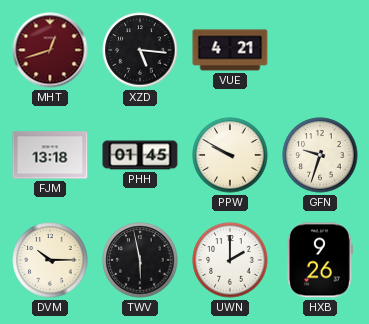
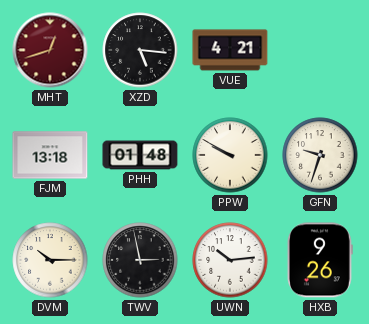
PHH: 01:45 -> 01:48
TWV: 5:58 -> 2:58
UWN: 2:00 -> 10:14
